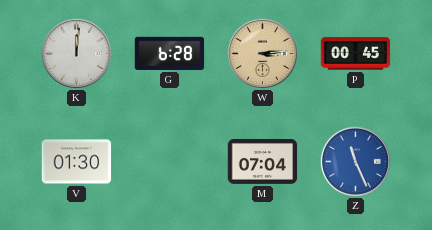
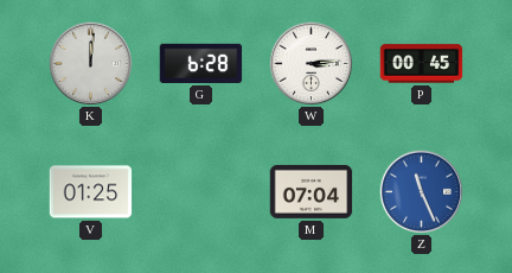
W dial: champagne -> white
V: 01:30 -> 01:25
